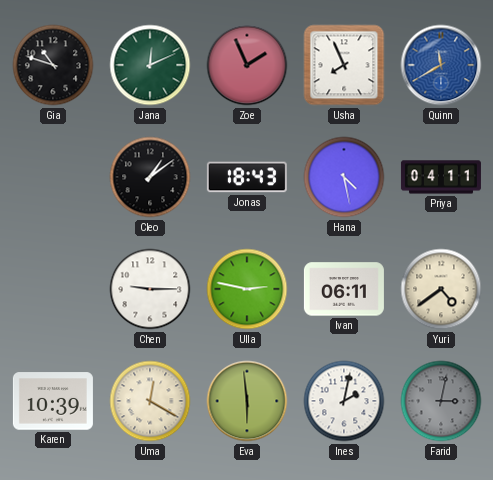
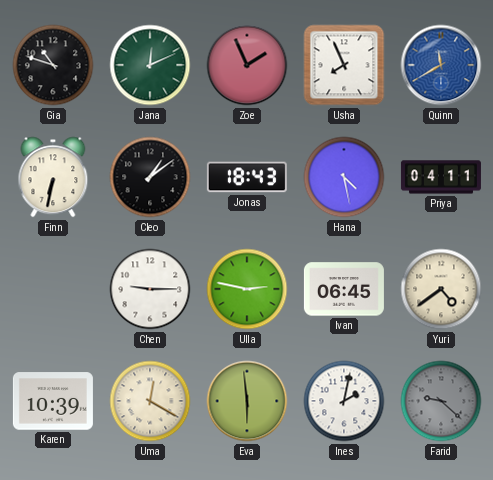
Finn: none -> 6:32
Ivan: 06:11 -> 06:45
Farid: 3:02 -> 9:22
